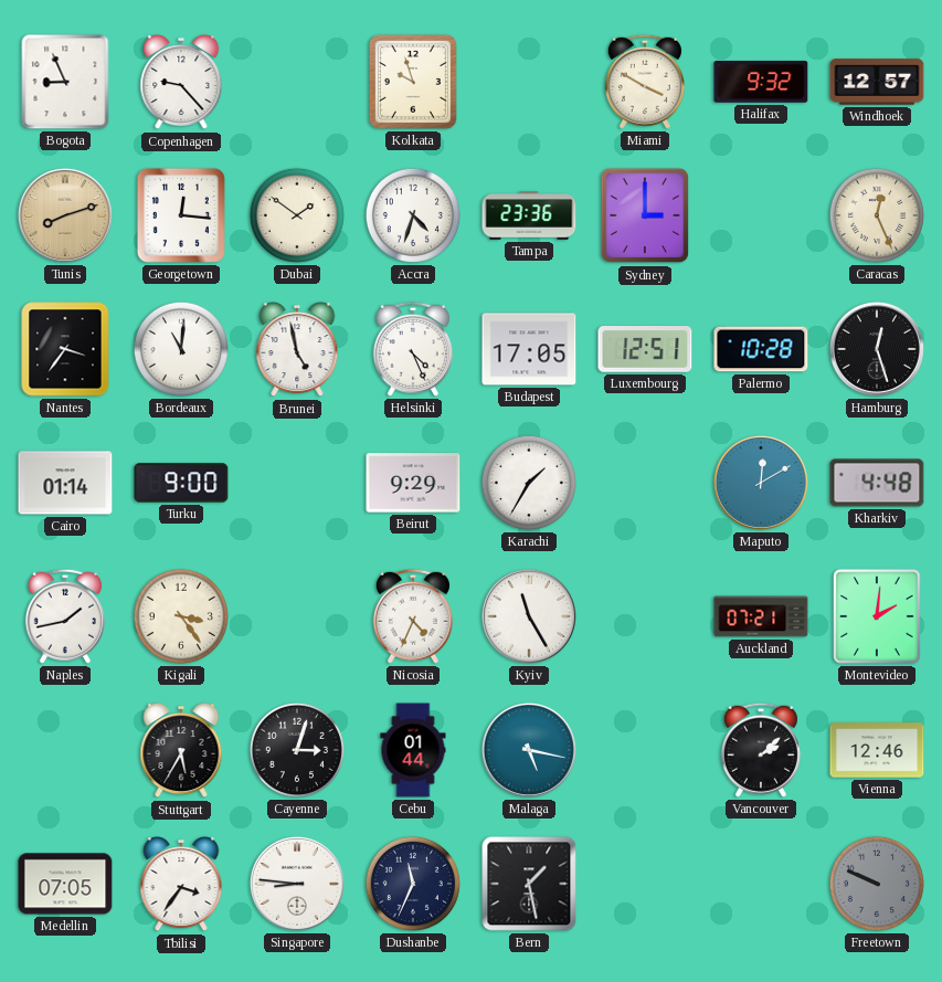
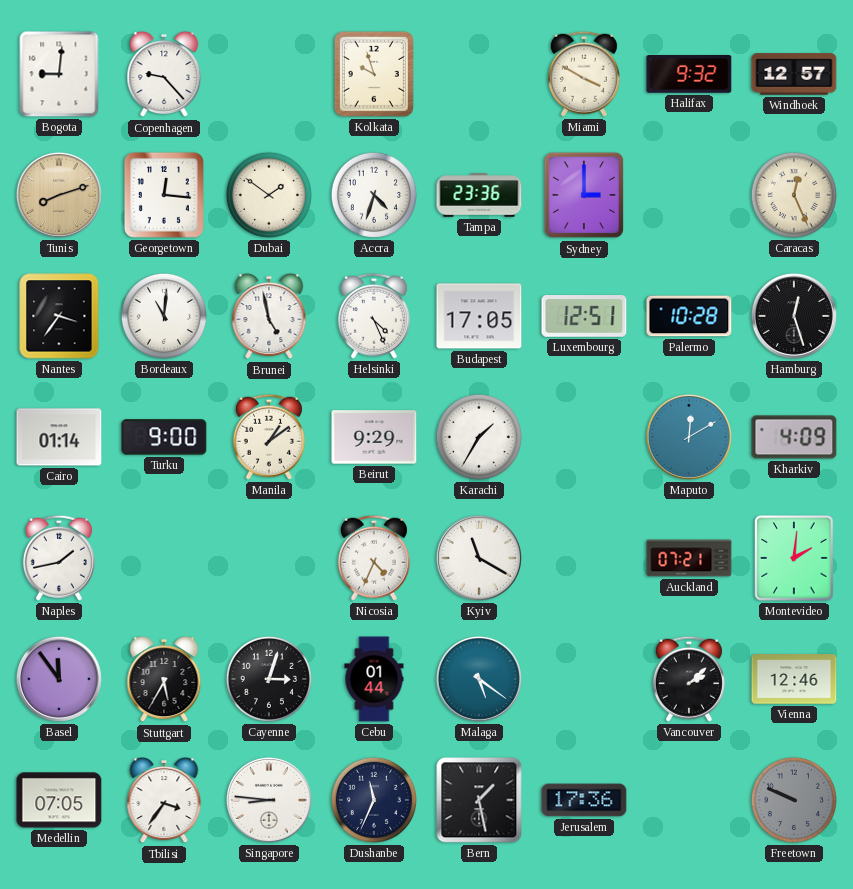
Bogota: 8:56 -> 9:01
Manila: none -> 1:09
Kharkiv: 4:48 -> 4:09
Kigali: 3:24 -> none
Kyiv: 11:25 -> 11:20
Basel: none -> 11:54
Malaga: 5:17 -> 5:21
Jerusalem: none -> 17:36
